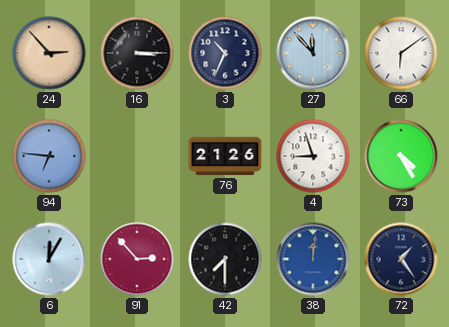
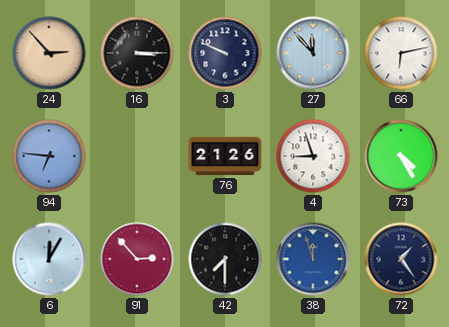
3: 10:34 -> 9:49
66: 6:09 -> 6:13
38: 12:01 -> 11:57
